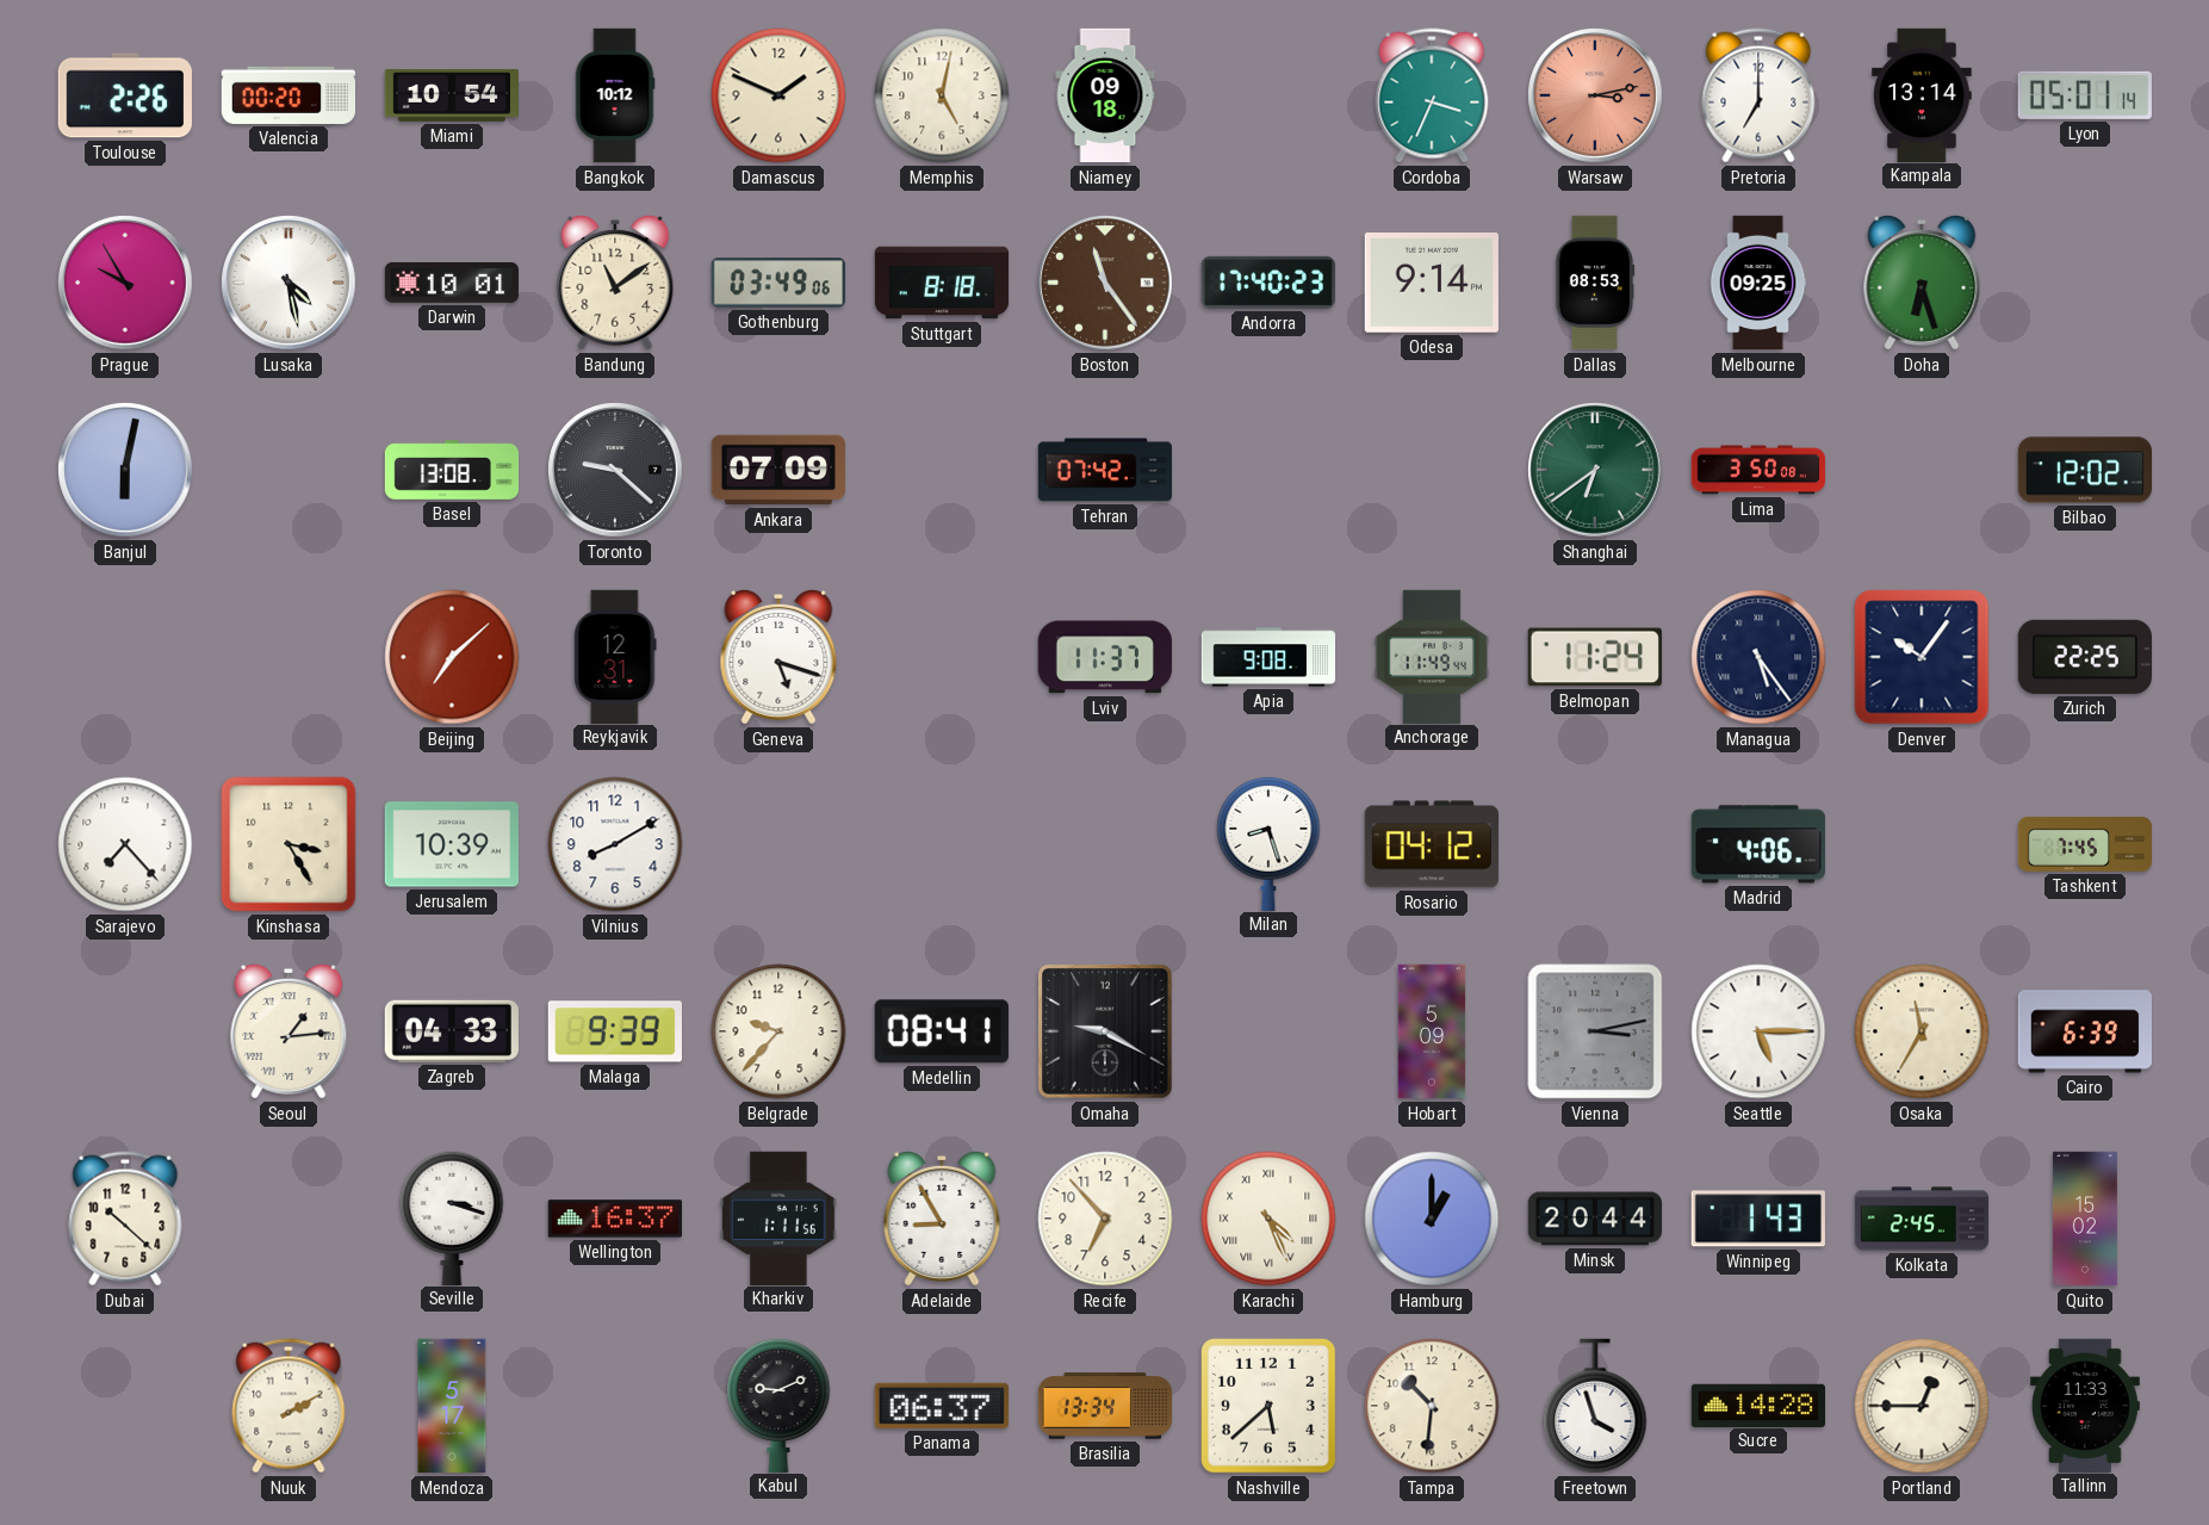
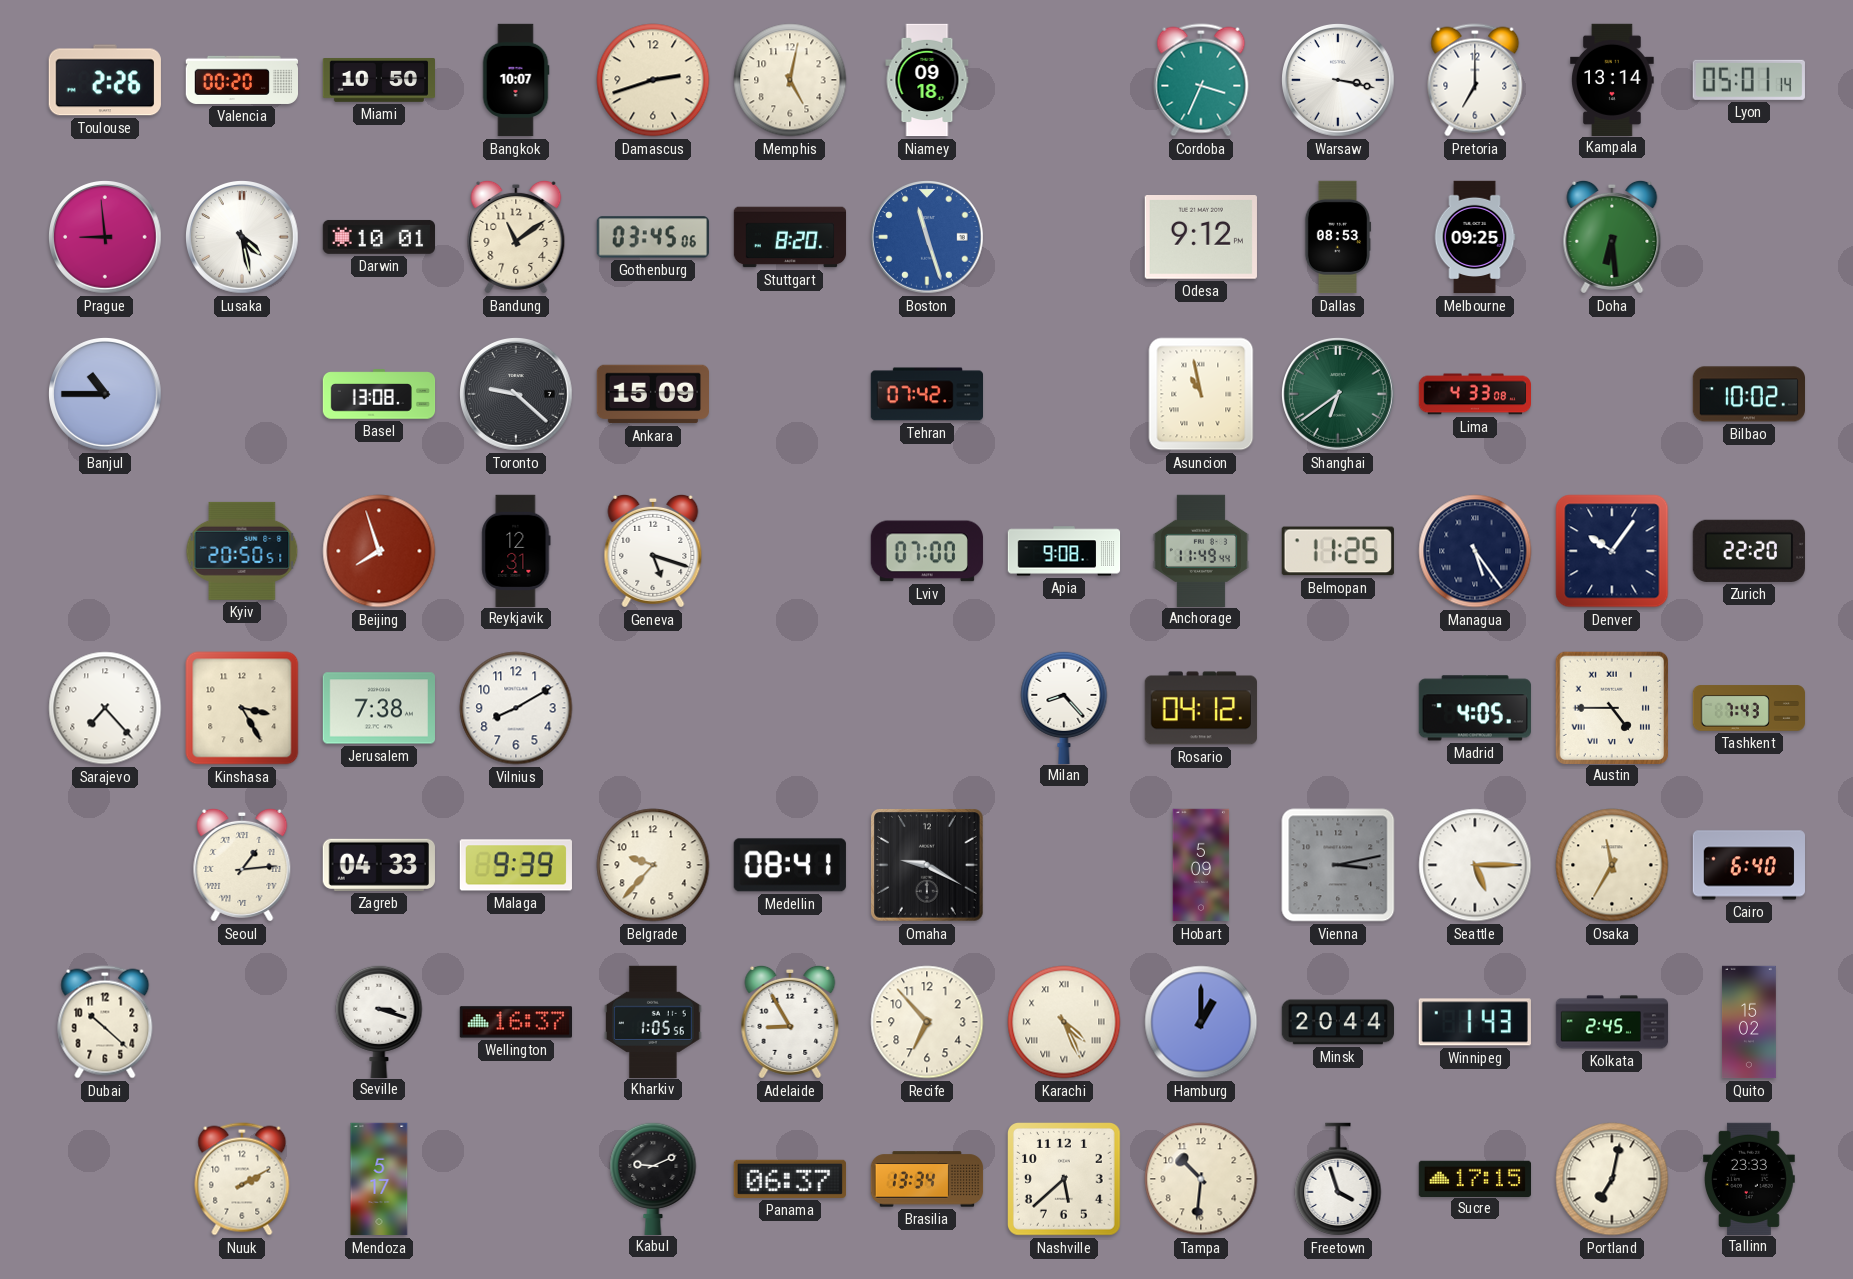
Miami: 10:54 -> 10:50
Bangkok: 10:12 -> 10:07
Damascus: 1:49 -> 2:42
Warsaw: 3:13 -> 3:17
Warsaw dial: salmon -> white
Prague: 9:55 -> 8:59
Gothenburg: 03:49 -> 03:45
Stuttgart: 8:18 -> 8:20
Boston: 11:24 -> 11:27
Boston dial: brown -> blue
Andorra: 17:40 -> none
Odesa: 9:14 -> 9:12
Doha: 6:27 -> 6:29
Banjul: 6:02 -> 10:45
Ankara: 07:09 -> 15:09
Asuncion: none -> 10:58
Lima: 3:50 -> 4:33
Bilbao: 12:02 -> 10:02
Kyiv: none -> 20:50
Beijing: 7:08 -> 7:57
Lviv: 11:37 -> 07:00
Belmopan: 11:24 -> 11:25
Zurich: 22:25 -> 22:20
Jerusalem: 10:39 -> 7:38
Milan: 8:27 -> 8:23
Madrid: 4:06 -> 4:05
Austin: none -> 4:45
Tashkent: 7:45 -> 7:43
Cairo: 6:39 -> 6:40
Kharkiv: 1:11 -> 1:05
Sucre: 14:28 -> 17:15
Portland: 12:45 -> 7:02
Tallinn: 11:33 -> 23:33
